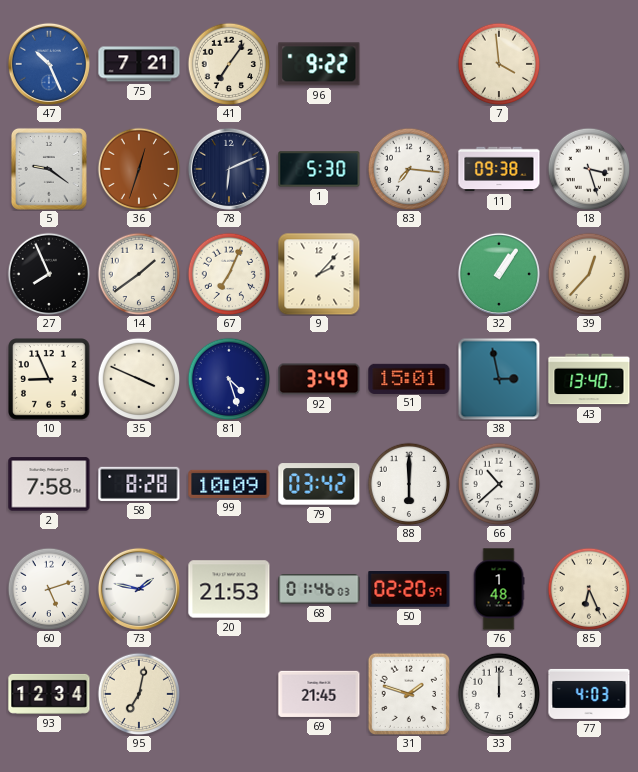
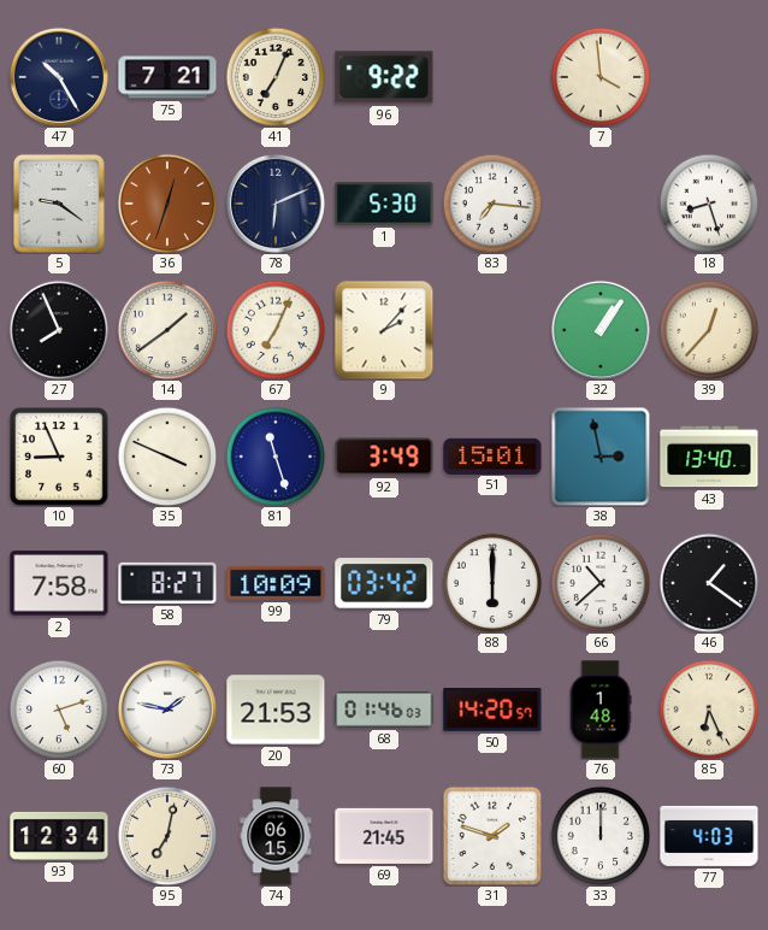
47: 10:26 -> 10:25
47 dial: blue -> navy
41: 7:06 -> 7:04
11: 09:38 -> none
18: 3:27 -> 8:27
81: 4:27 -> 11:27
58: 8:28 -> 8:27
46: none -> 1:21
50: 02:20 -> 14:20
74: none -> 06:15
